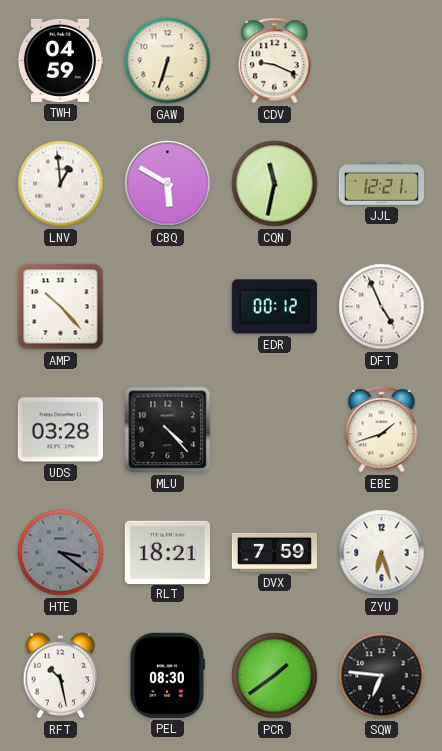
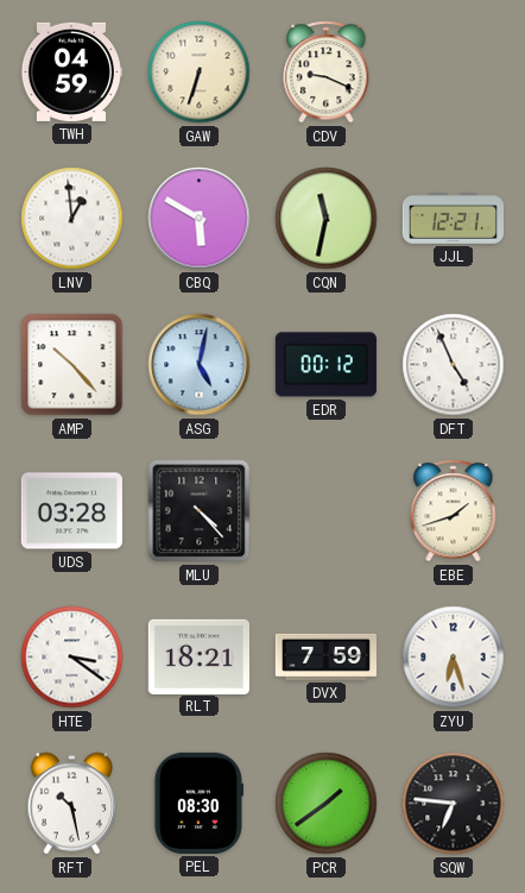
ASG: none -> 5:02
HTE dial: grey -> white
